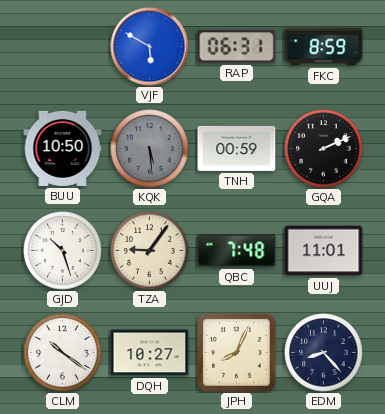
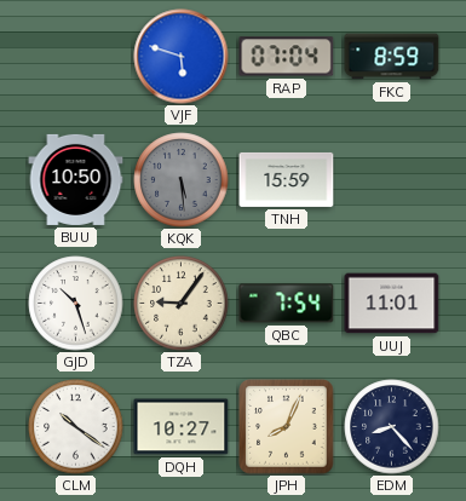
VJF: 5:50 -> 5:48
RAP: 06:31 -> 07:04
TNH: 00:59 -> 15:59
GQA: 2:11 -> none
QBC: 7:48 -> 7:54
